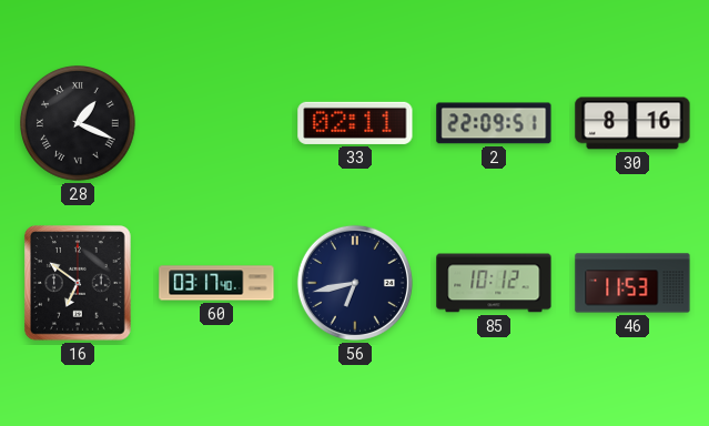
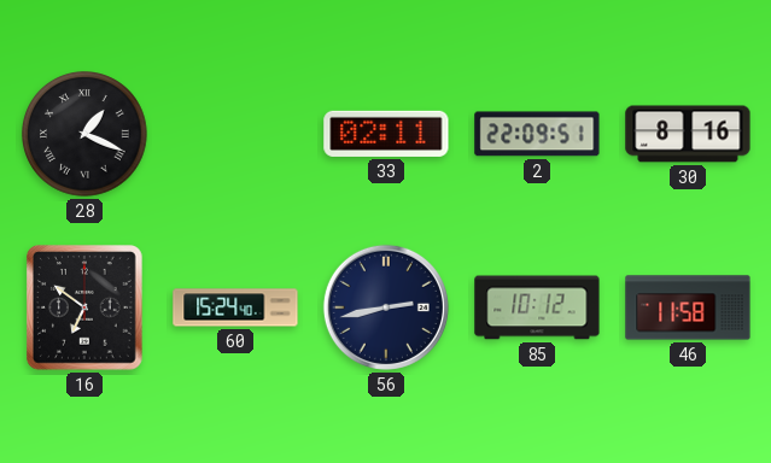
60: 03:17 -> 15:24
56: 6:43 -> 2:43
46: 11:53 -> 11:58
